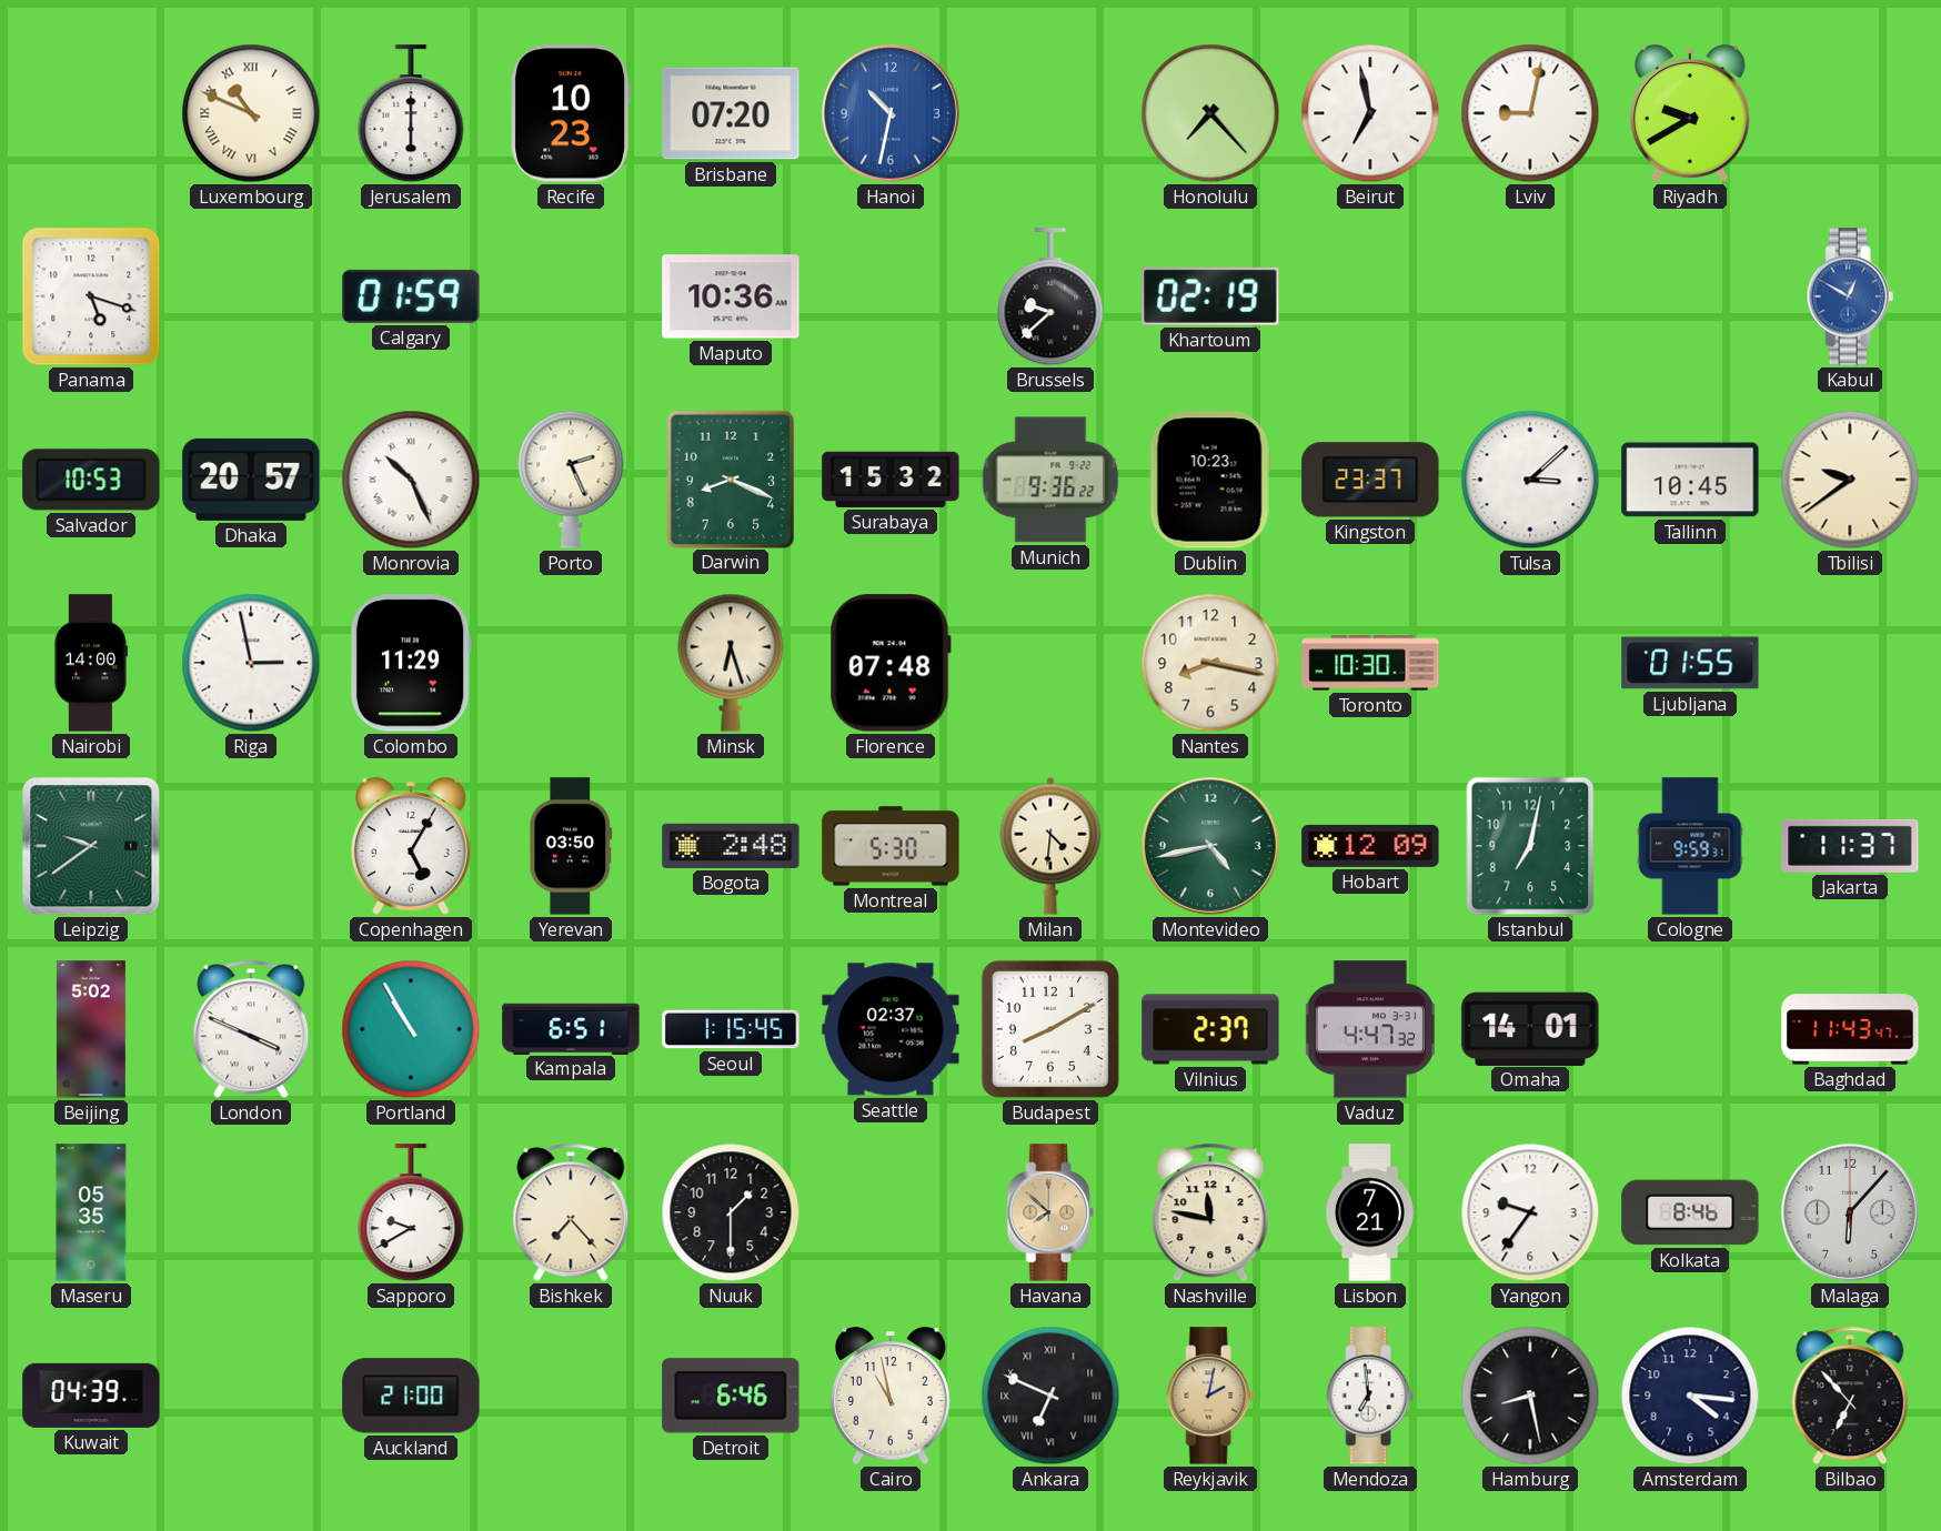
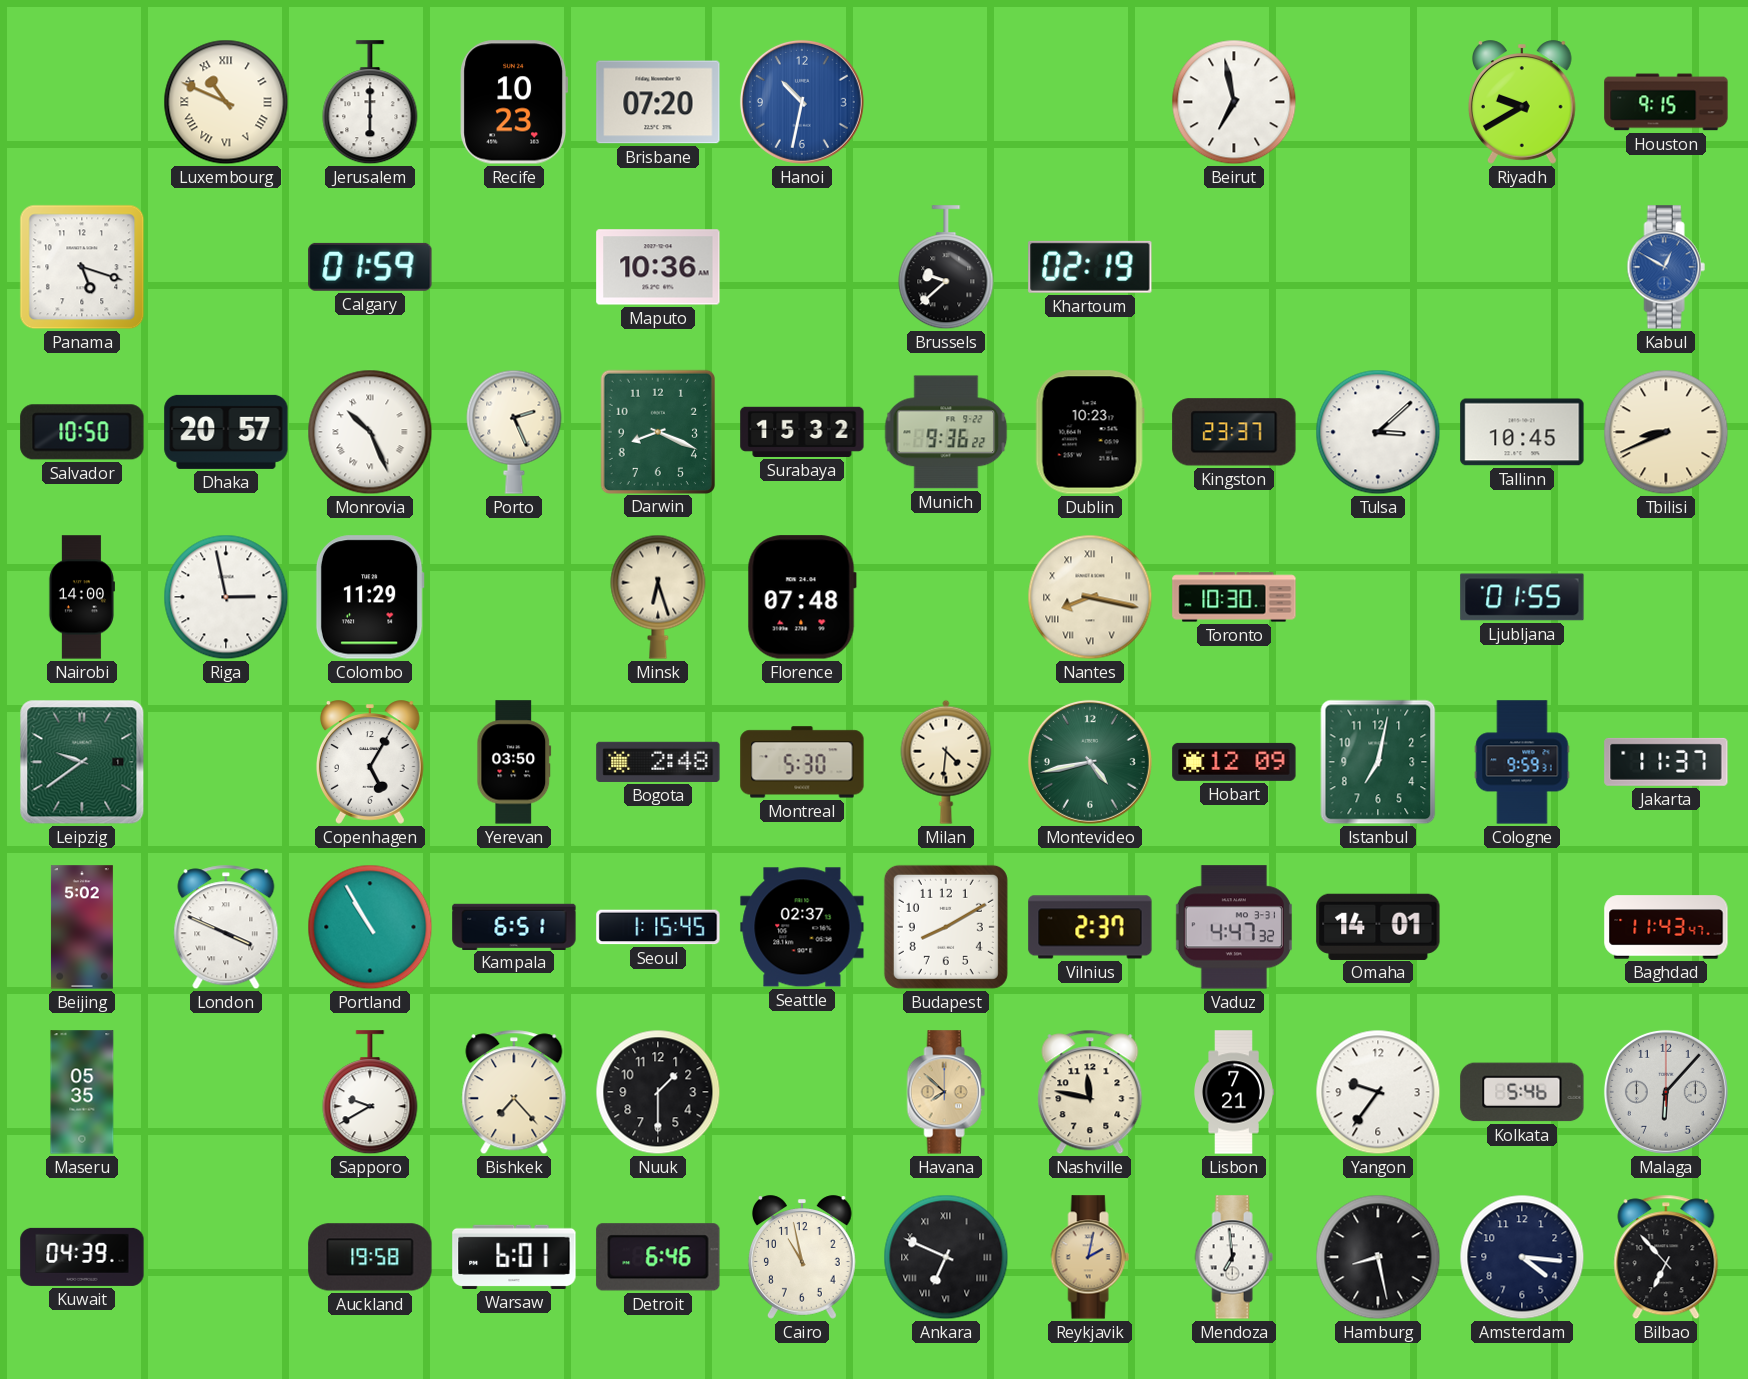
Honolulu: 7:23 -> none
Lviv: 9:02 -> none
Houston: none -> 9:15
Salvador: 10:53 -> 10:50
Tbilisi: 9:39 -> 8:41
Nantes numerals: Arabic -> Roman
Kolkata: 8:46 -> 5:46
Auckland: 21:00 -> 19:58
Warsaw: none -> 6:01
